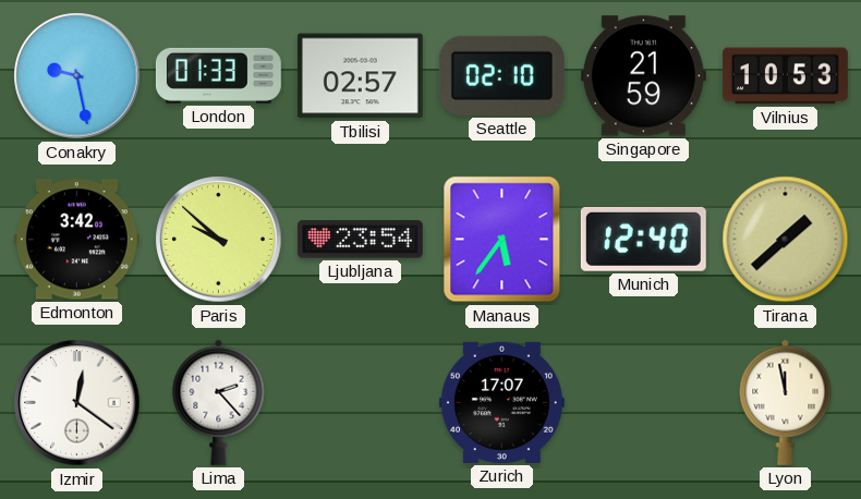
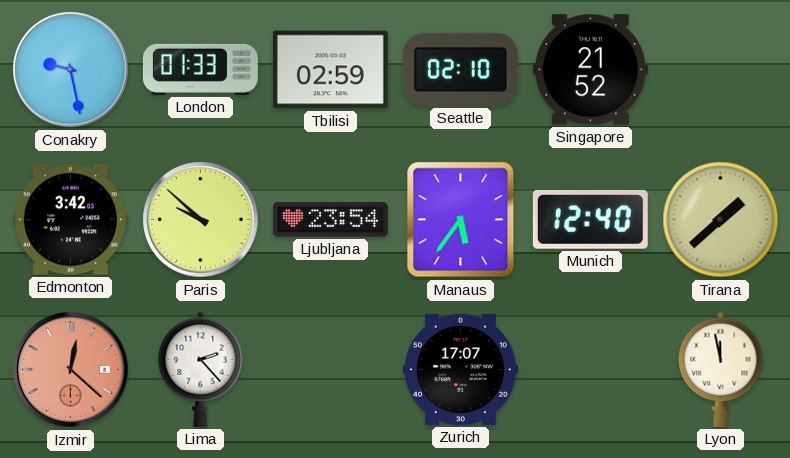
Tbilisi: 02:57 -> 02:59
Singapore: 21:59 -> 21:52
Vilnius: 10:53 -> none
Izmir: 12:21 -> 12:22
Izmir dial: white -> salmon
